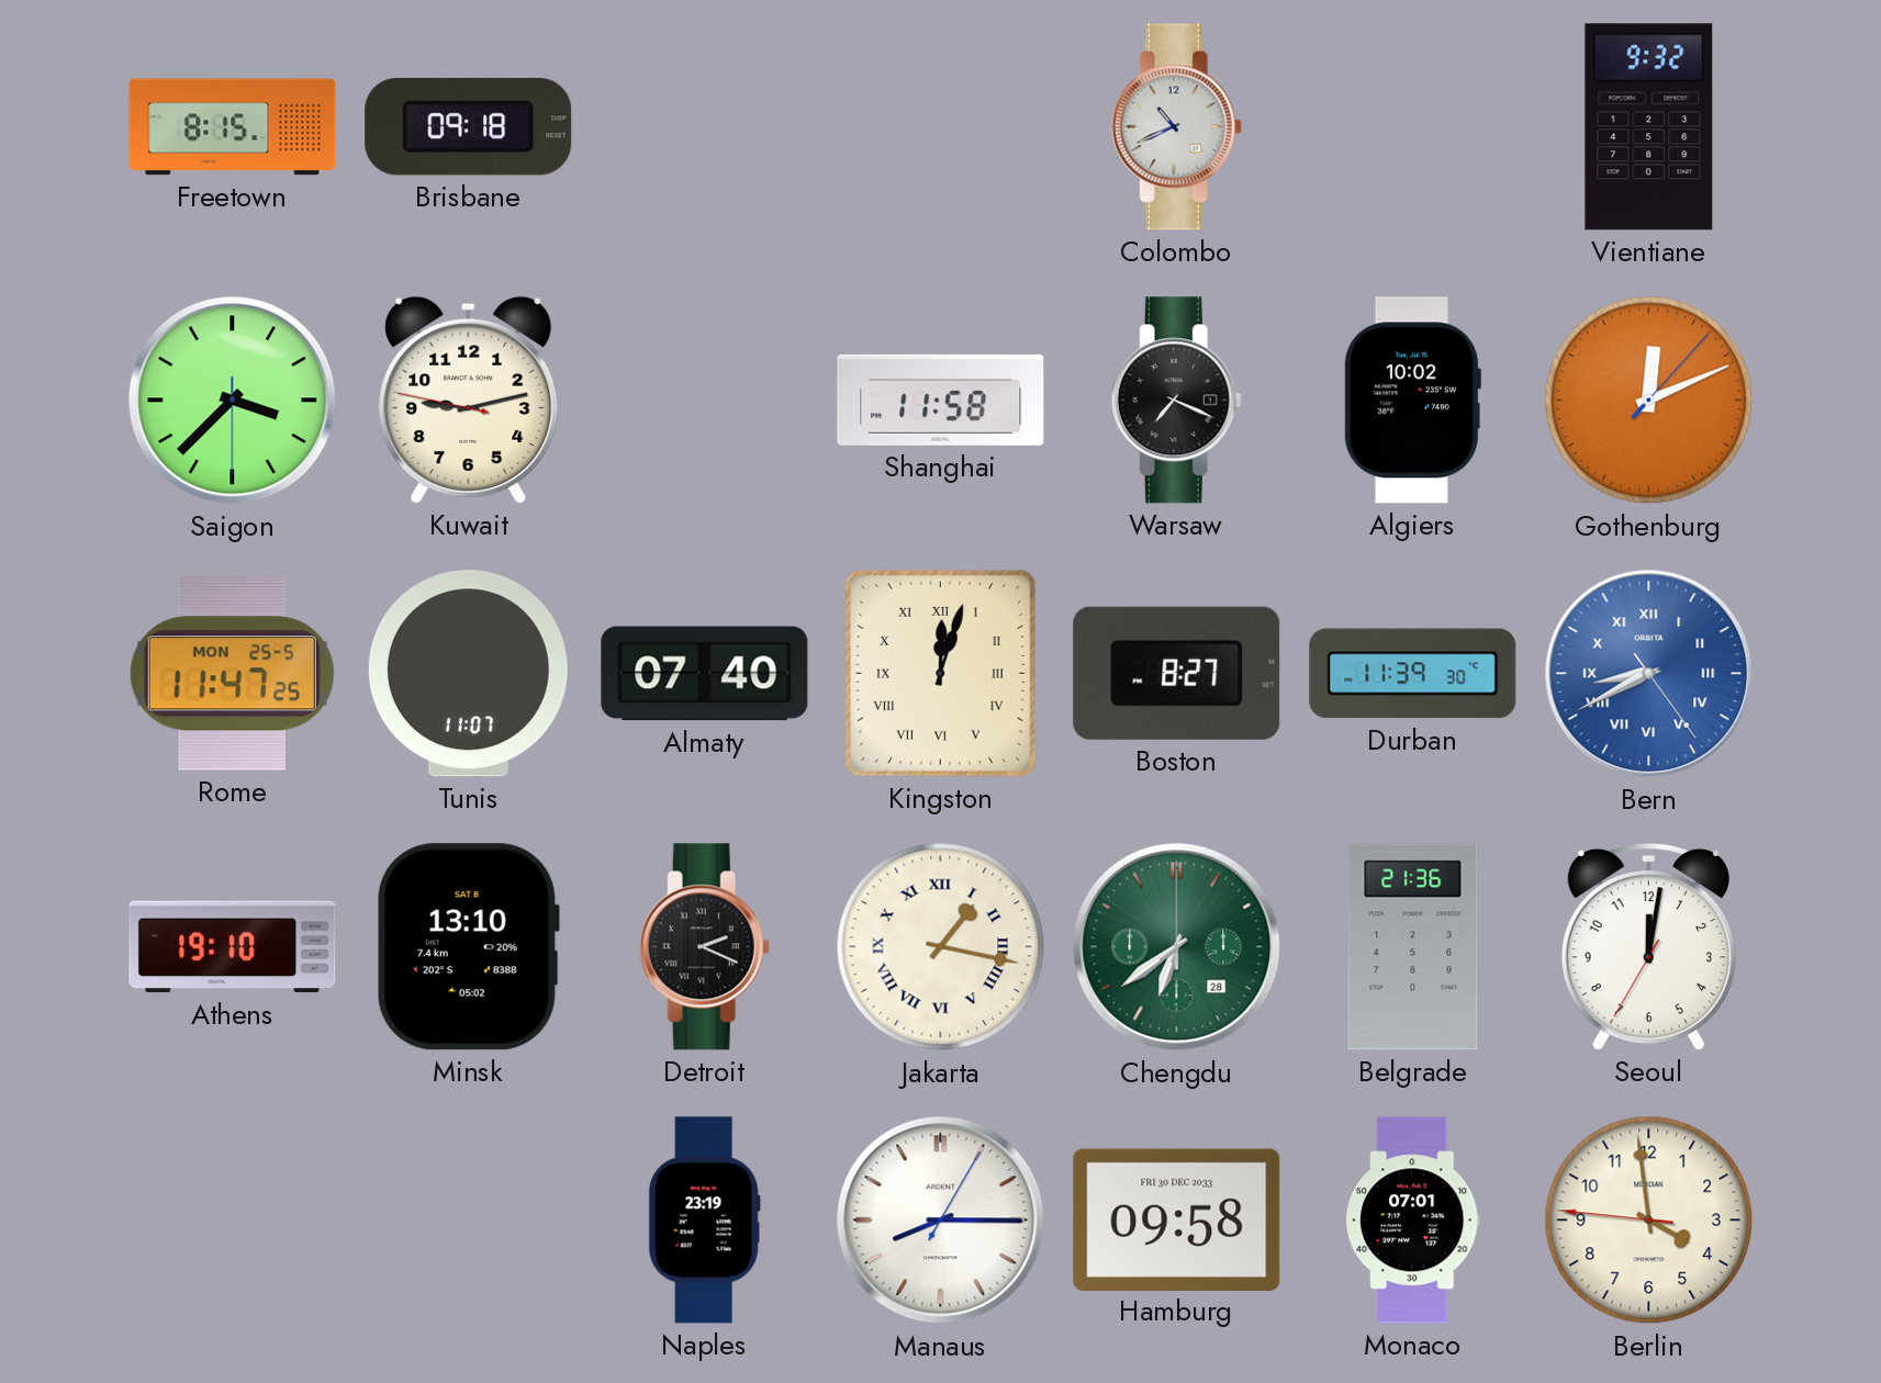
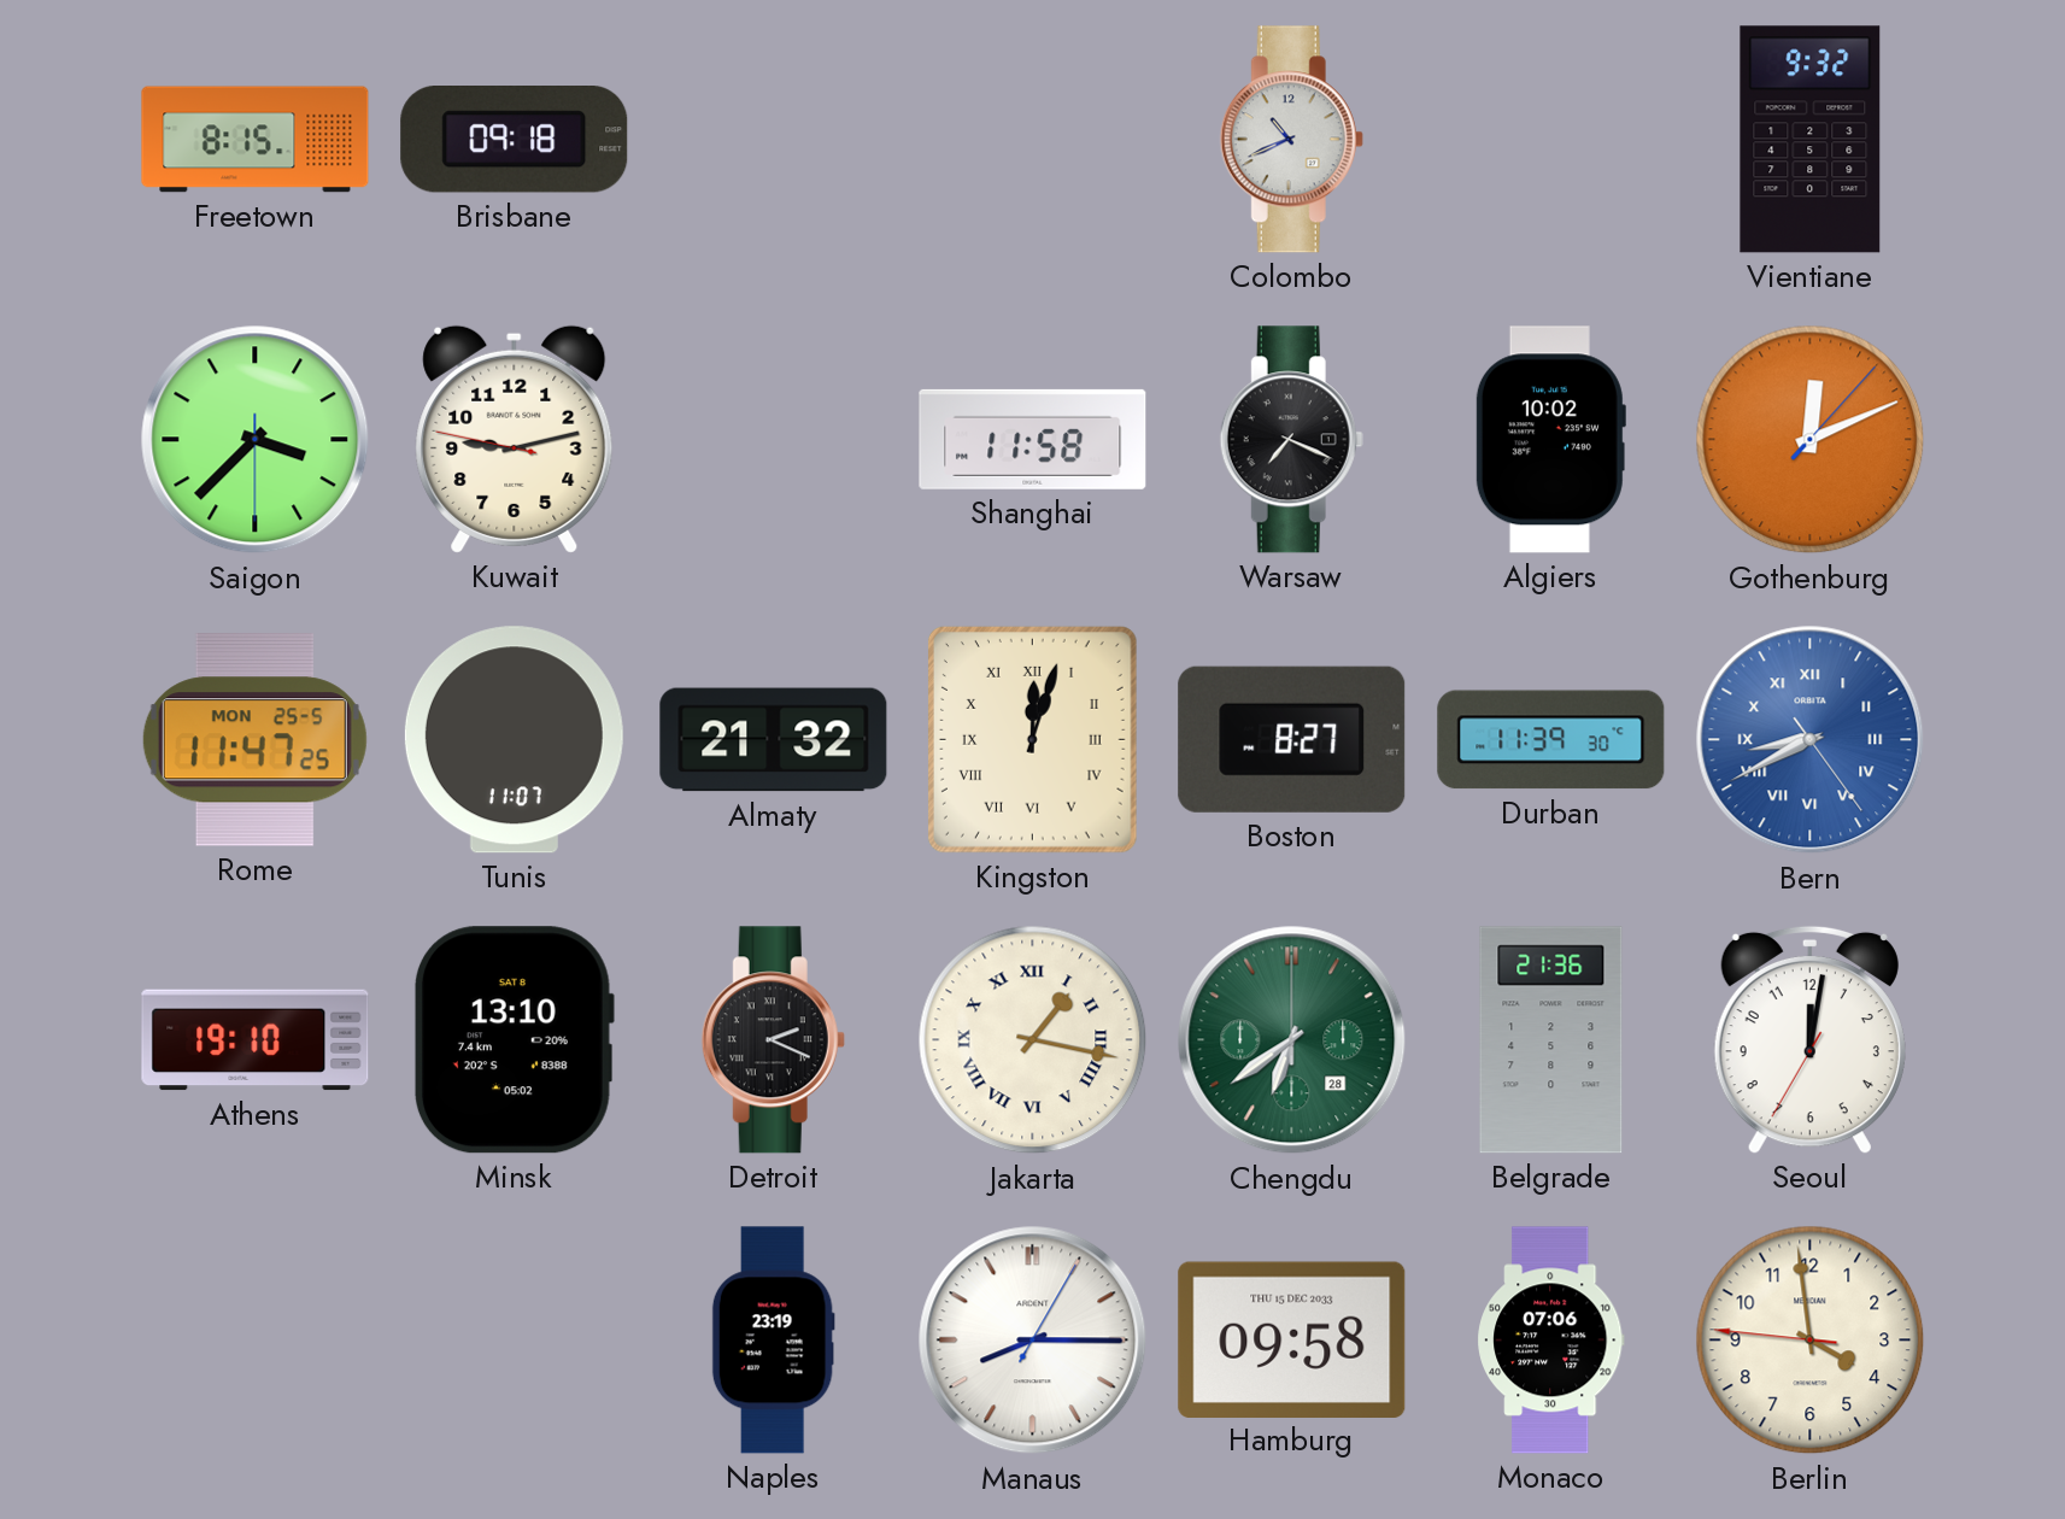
Almaty: 07:40 -> 21:32
Hamburg date: FRI 30 DEC 2033 -> THU 15 DEC 2033
Monaco: 07:01 -> 07:06
